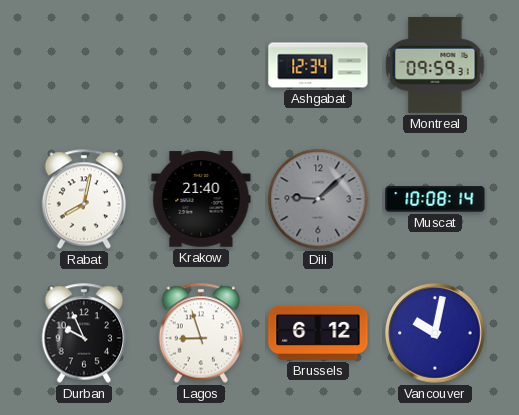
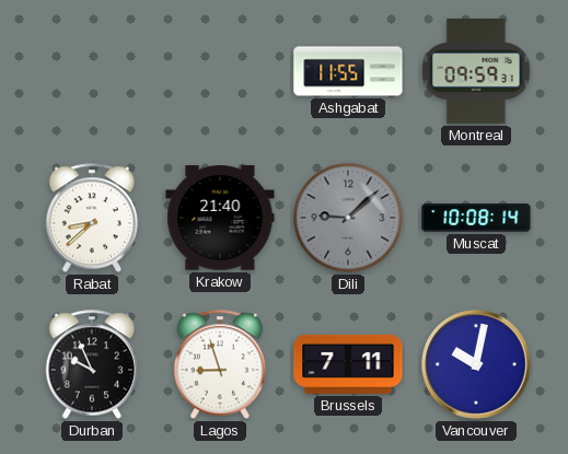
Ashgabat: 12:34 -> 11:55
Rabat: 8:02 -> 8:38
Brussels: 6:12 -> 7:11
